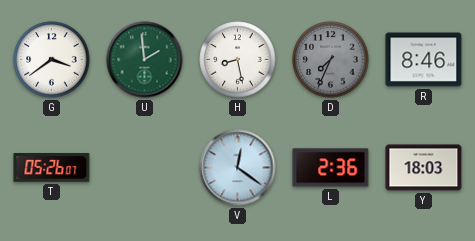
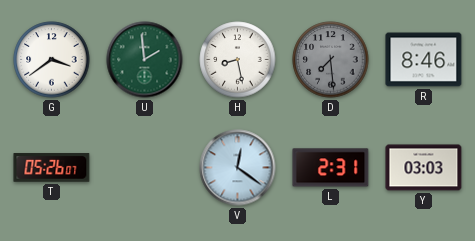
D: 7:34 -> 7:29
L: 2:36 -> 2:31
Y: 18:03 -> 03:03
